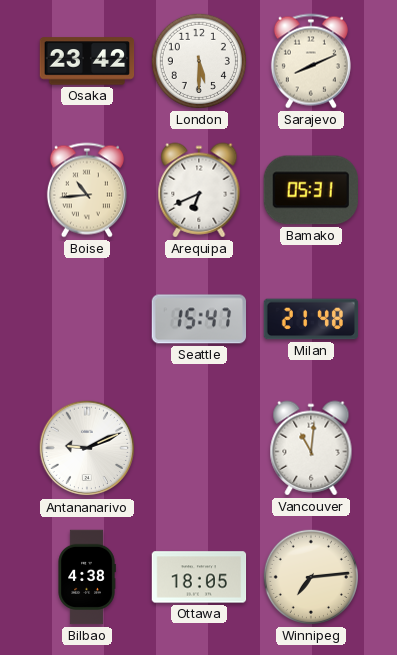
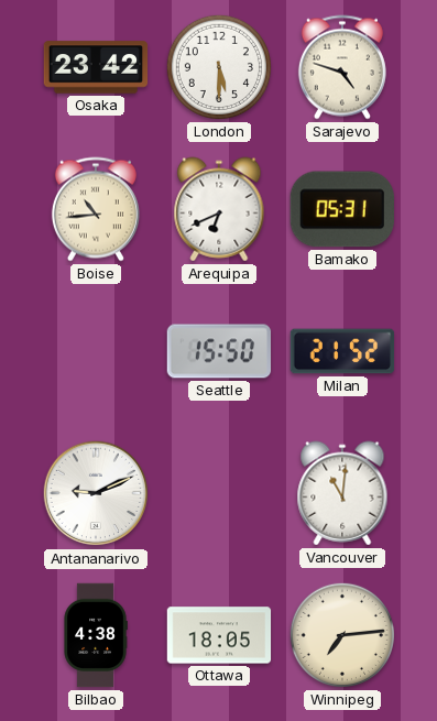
Sarajevo: 8:11 -> 4:48
Seattle: 15:47 -> 15:50
Milan: 21:48 -> 21:52
